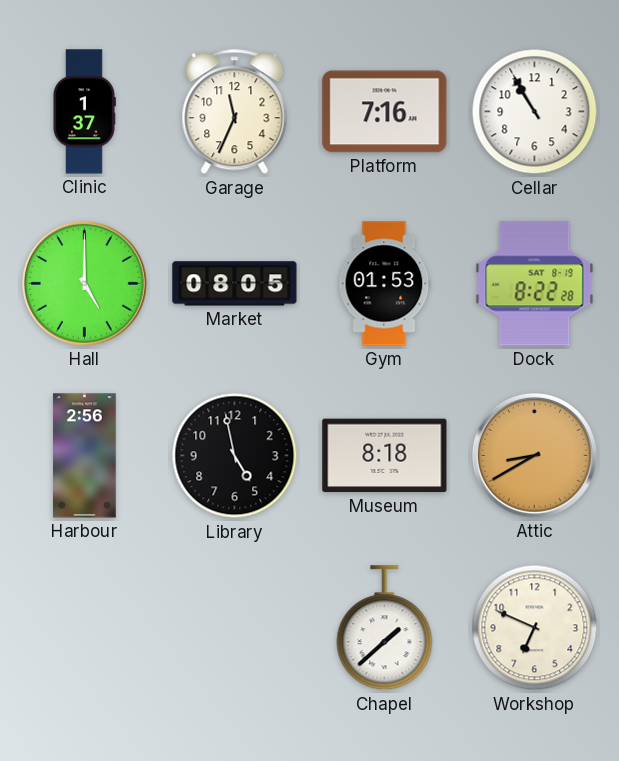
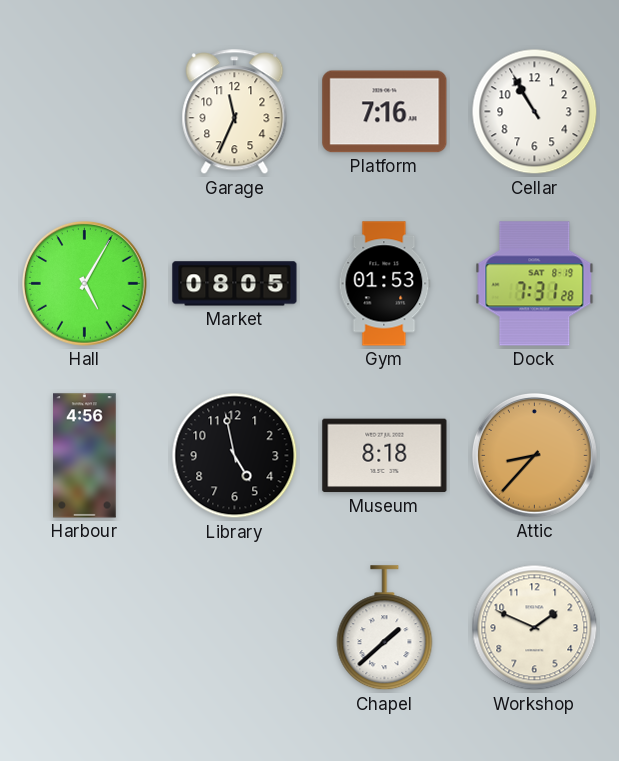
Clinic: 1:37 -> none
Hall: 5:00 -> 5:05
Dock: 8:22 -> 7:31
Harbour: 2:56 -> 4:56
Attic: 8:40 -> 8:37
Workshop: 6:49 -> 1:49
